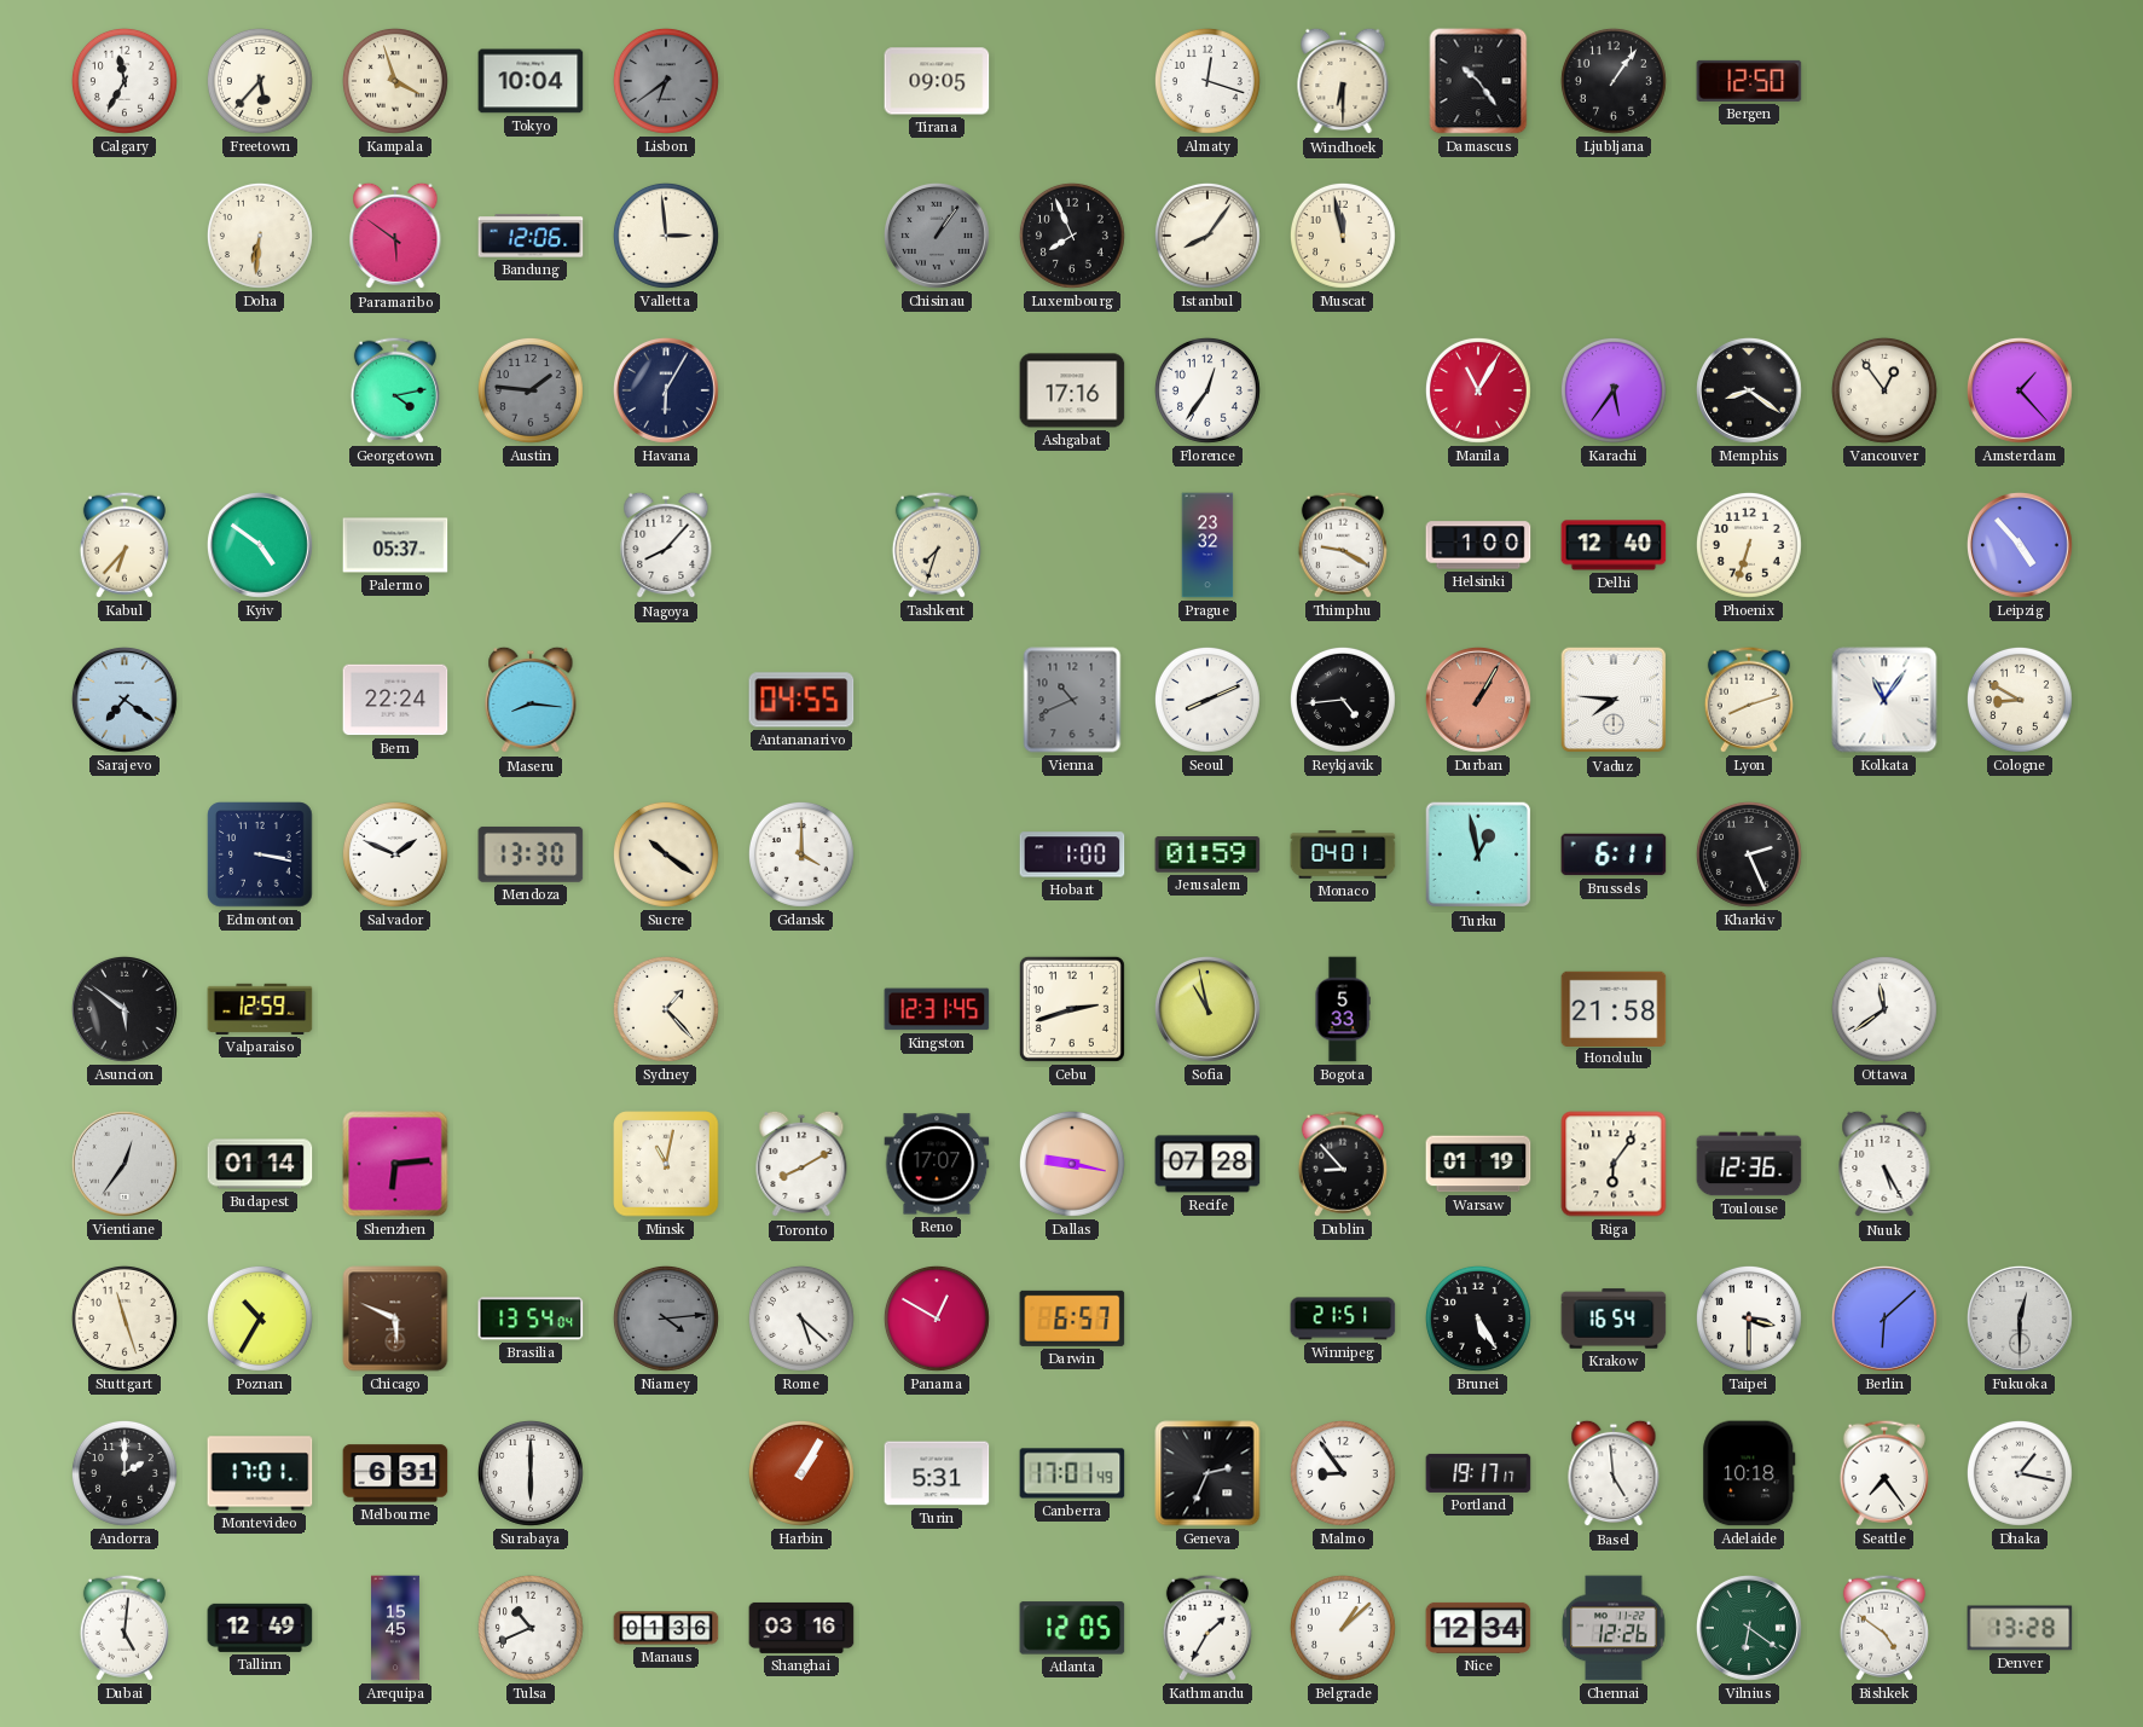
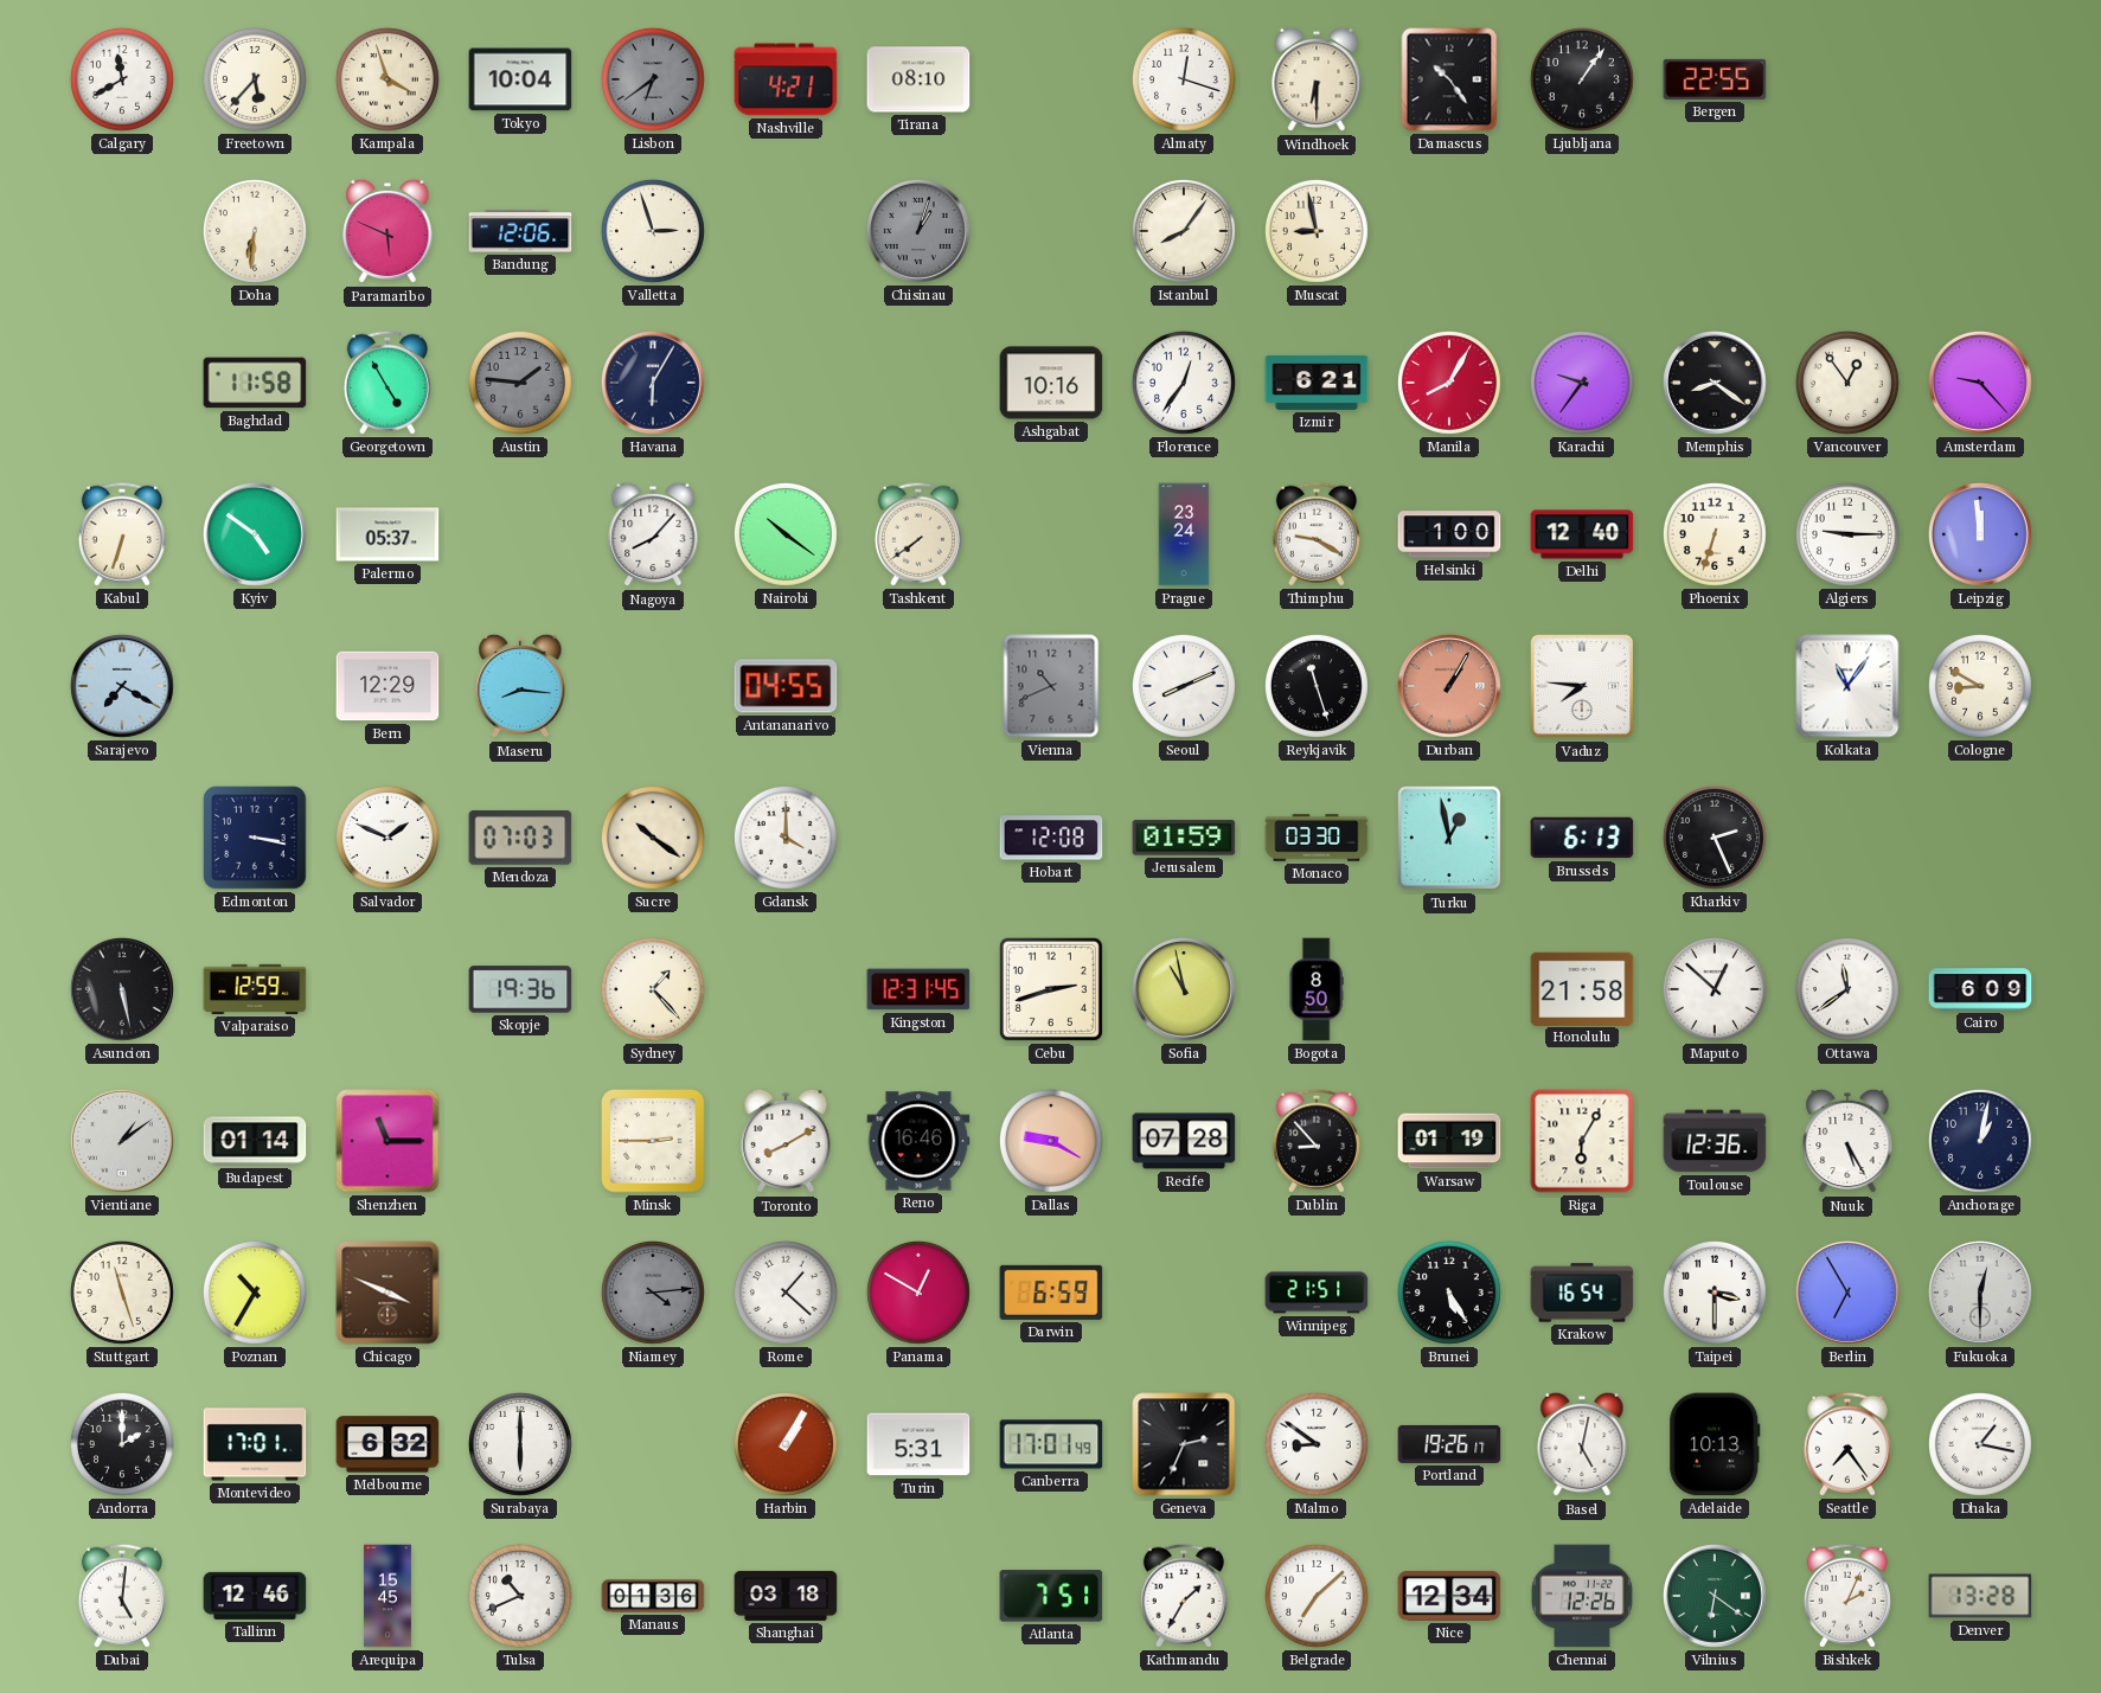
Calgary: 11:35 -> 11:40
Nashville: none -> 4:21
Tirana: 09:05 -> 08:10
Bergen: 12:50 -> 22:55
Paramaribo: 5:51 -> 5:49
Valletta: 2:59 -> 2:57
Chisinau: 1:06 -> 1:03
Luxembourg: 7:56 -> none
Muscat: 11:58 -> 8:58
Baghdad: none -> 11:58
Georgetown: 4:13 -> 4:55
Ashgabat: 17:16 -> 10:16
Izmir: none -> 6:21
Manila: 11:05 -> 8:05
Karachi: 5:36 -> 9:36
Amsterdam: 1:23 -> 9:23
Kabul: 6:37 -> 6:33
Nairobi: none -> 10:21
Tashkent: 7:33 -> 7:39
Prague: 23:32 -> 23:24
Algiers: none -> 9:15
Leipzig: 4:53 -> 11:59
Sarajevo: 7:21 -> 7:20
Bern: 22:24 -> 12:29
Reykjavik: 4:44 -> 11:27
Lyon: 8:12 -> none
Mendoza: 13:30 -> 07:03
Hobart: 1:00 -> 12:08
Monaco: 04:01 -> 03:30
Brussels: 6:11 -> 6:13
Asuncion: 5:51 -> 5:28
Skopje: none -> 19:36
Bogota: 5:33 -> 8:50
Maputo: none -> 12:52
Cairo: none -> 6:09
Vientiane: 12:36 -> 1:09
Shenzhen: 6:14 -> 11:15
Minsk: 11:02 -> 2:45
Reno: 17:07 -> 16:46
Dallas: 9:17 -> 9:20
Riga: 6:06 -> 6:05
Anchorage: none -> 1:02
Chicago: 5:49 -> 3:49
Brasilia: 13:54 -> none
Rome: 5:22 -> 1:22
Darwin: 6:57 -> 6:59
Berlin: 6:08 -> 6:55
Melbourne: 6:31 -> 6:32
Malmo: 8:54 -> 8:51
Portland: 19:17 -> 19:26
Basel: 4:59 -> 5:02
Adelaide: 10:18 -> 10:13
Tallinn: 12:49 -> 12:46
Shanghai: 03:16 -> 03:18
Atlanta: 12:05 -> 7:51
Belgrade: 1:08 -> 7:08
Bishkek: 4:51 -> 2:04
